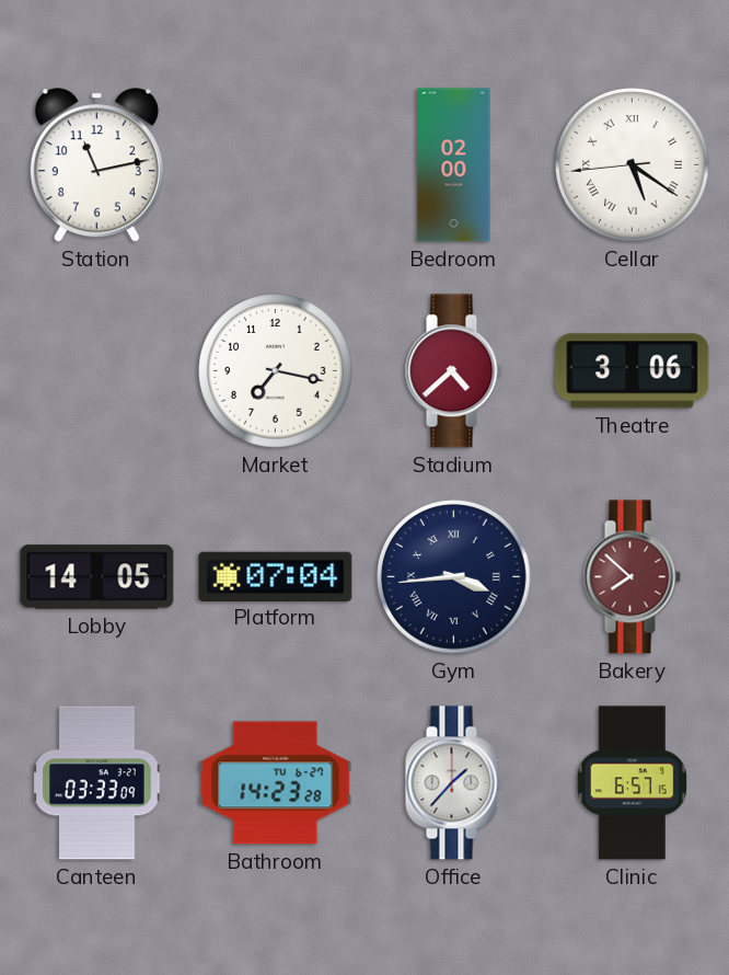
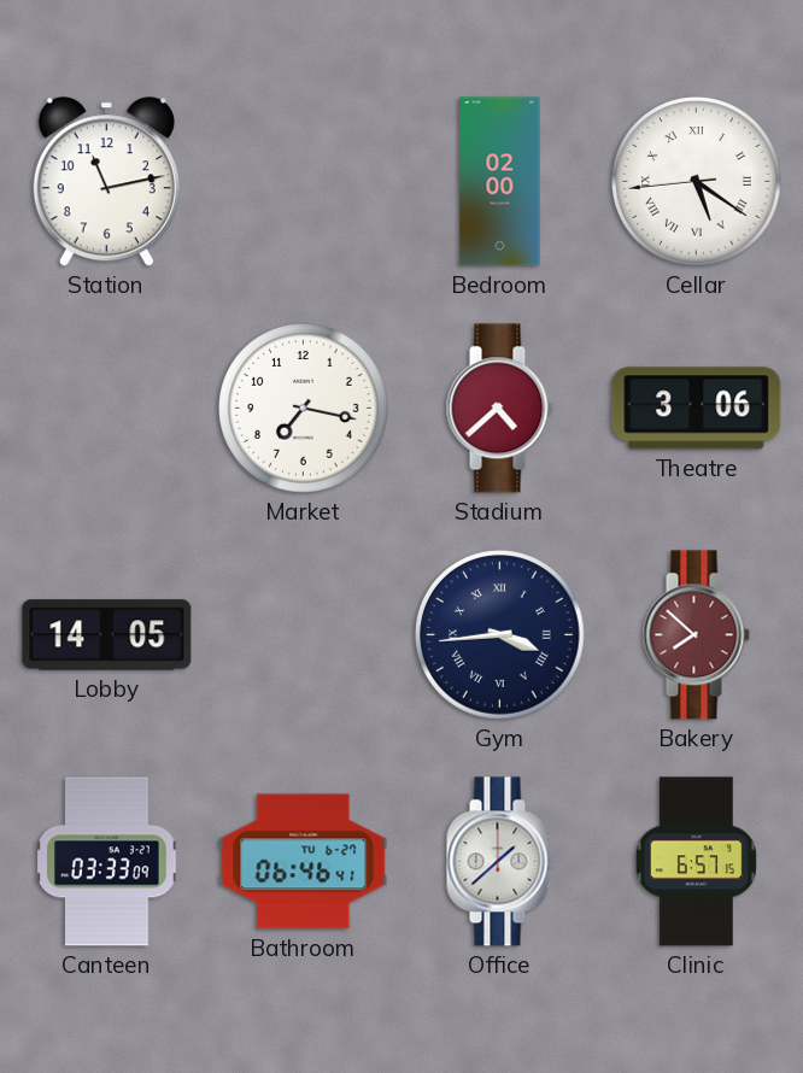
Platform: 07:04 -> none
Bathroom: 14:23 -> 06:46
Office: 1:37 -> 1:38
